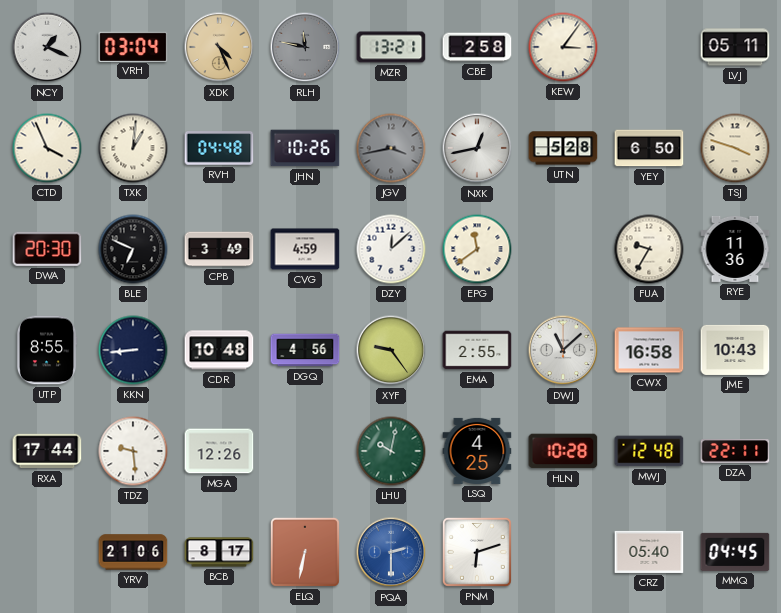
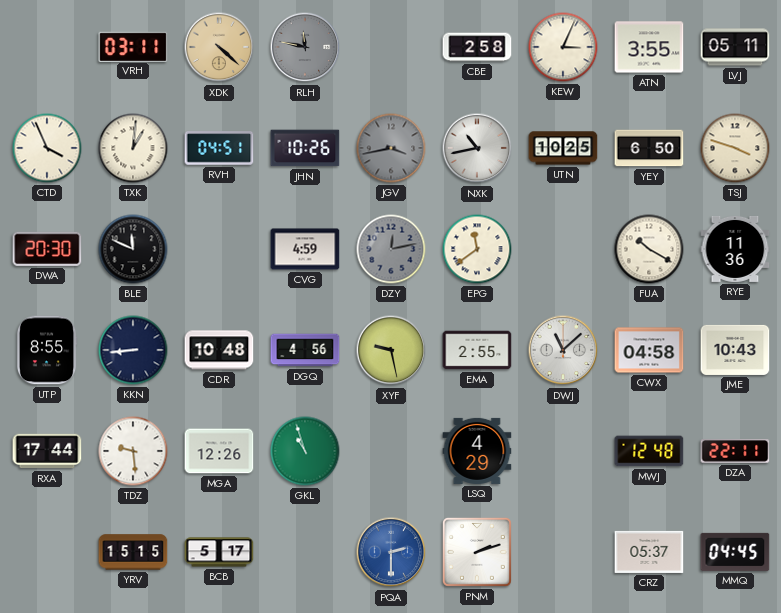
NCY: 1:19 -> none
VRH: 03:04 -> 03:11
XDK: 4:26 -> 4:22
MZR: 13:21 -> none
KEW: 3:06 -> 3:04
ATN: none -> 3:55
RVH: 04:48 -> 04:51
NXK: 12:43 -> 10:43
UTN: 5:28 -> 10:25
BLE: 6:49 -> 11:49
CPB: 3:49 -> none
DZY: 12:08 -> 12:13
DZY dial: white -> grey
FUA: 9:35 -> 10:20
XYF: 9:24 -> 9:28
CWX: 16:58 -> 04:58
GKL: none -> 10:57
LHU: 10:02 -> none
LSQ: 4:25 -> 4:29
HLN: 10:28 -> none
YRV: 21:06 -> 15:15
BCB: 8:17 -> 5:17
ELQ: 6:32 -> none
PNM: 6:12 -> 2:12
CRZ: 05:40 -> 05:37
